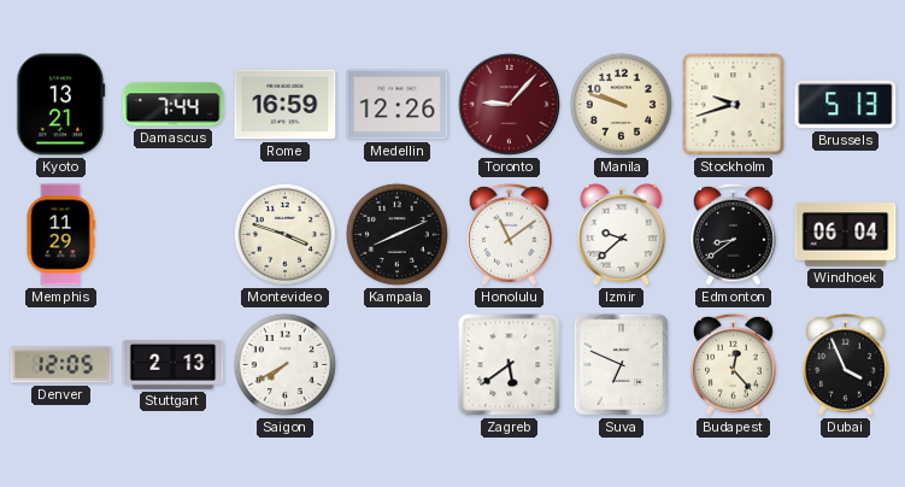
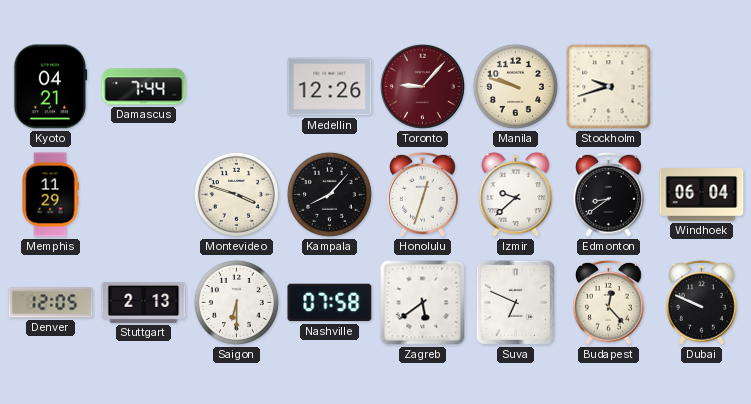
Kyoto: 13:21 -> 04:21
Rome: 16:59 -> none
Brussels: 5:13 -> none
Kampala: 8:11 -> 8:07
Honolulu: 11:09 -> 12:33
Saigon: 7:40 -> 6:30
Nashville: none -> 07:58
Dubai: 3:56 -> 9:49
